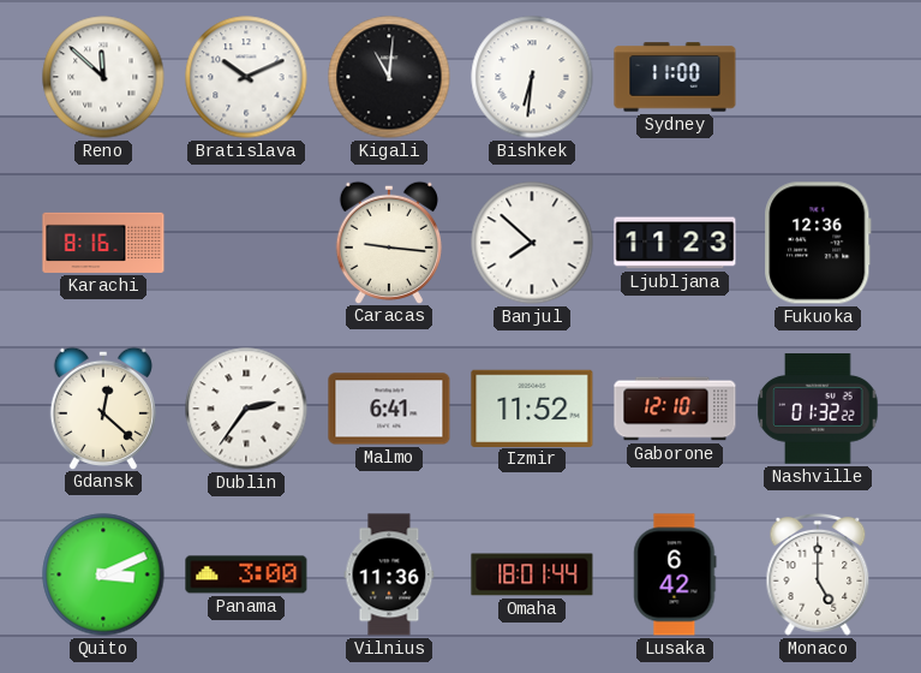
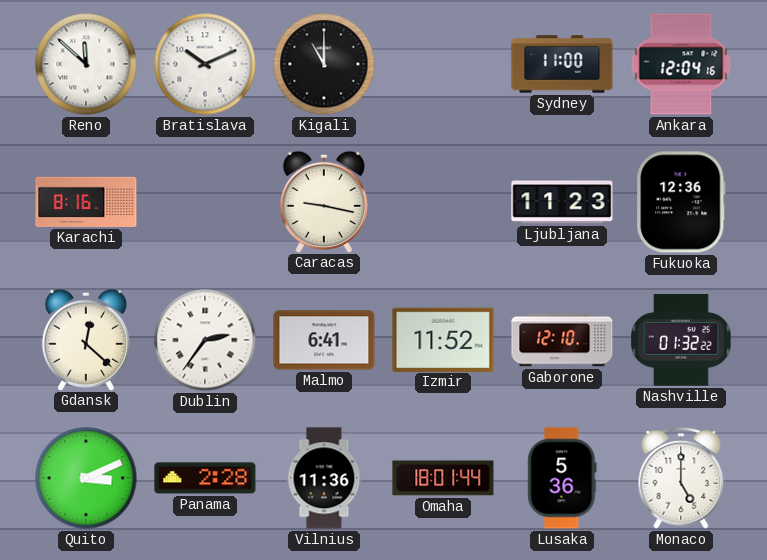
Kigali: 11:01 -> 11:00
Bishkek: 6:31 -> none
Ankara: none -> 12:04
Caracas: 9:16 -> 9:17
Banjul: 7:52 -> none
Panama: 3:00 -> 2:28
Lusaka: 6:42 -> 5:36
